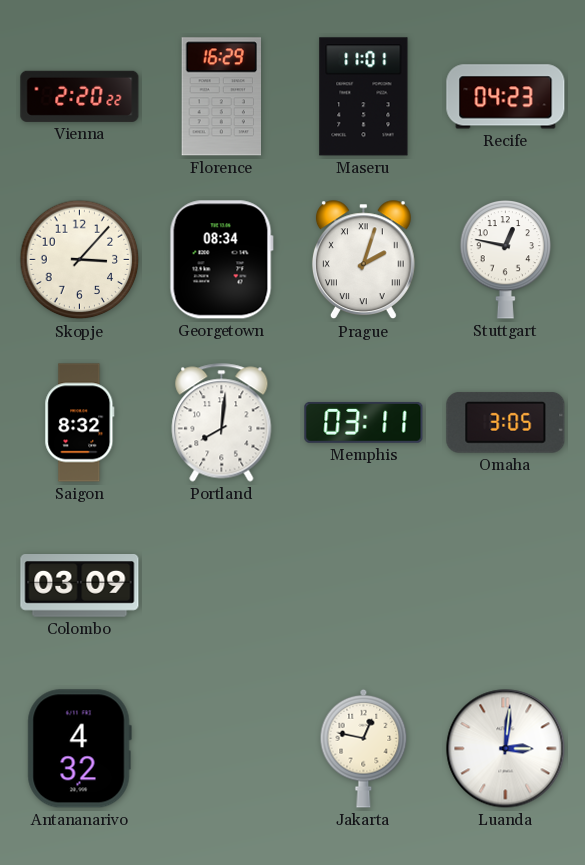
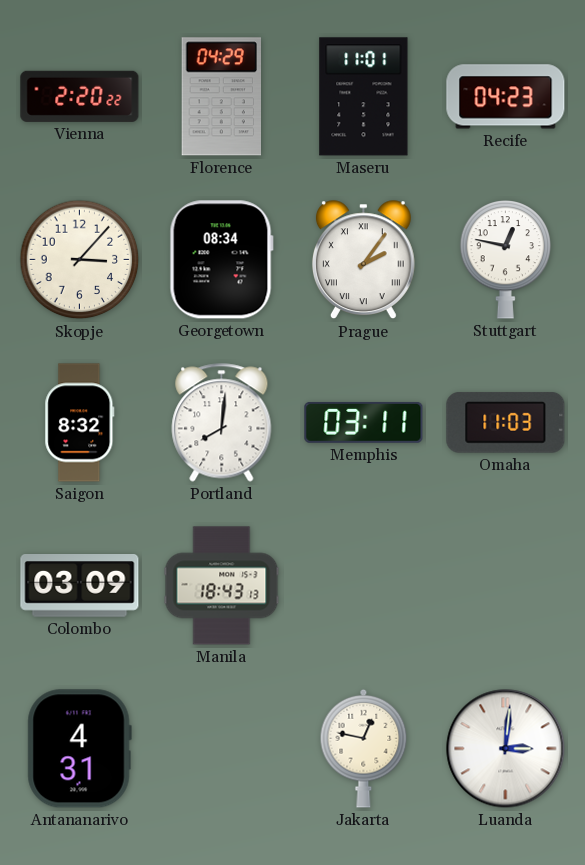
Florence: 16:29 -> 04:29
Prague: 2:03 -> 2:06
Omaha: 3:05 -> 11:03
Manila: none -> 18:43
Antananarivo: 4:32 -> 4:31
